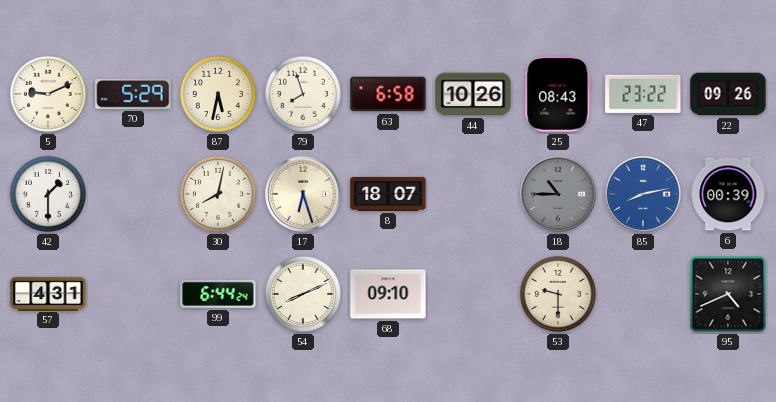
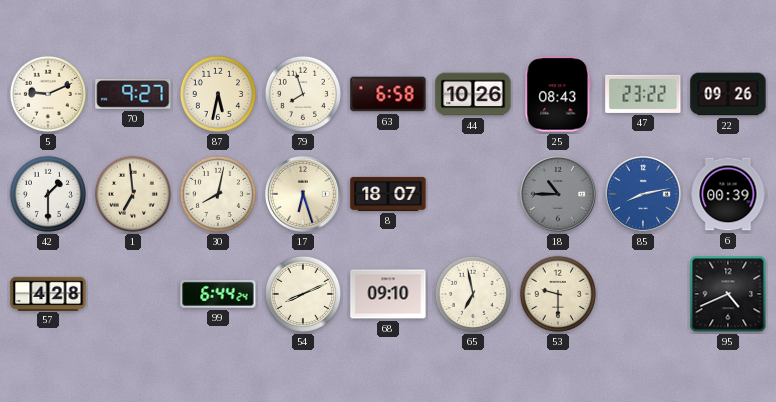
70: 5:29 -> 9:27
1: none -> 6:59
57: 4:31 -> 4:28
65: none -> 6:58
